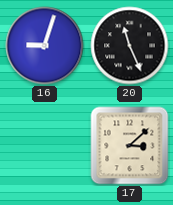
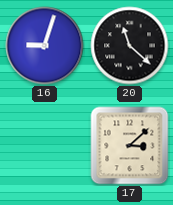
20: 11:26 -> 11:22
